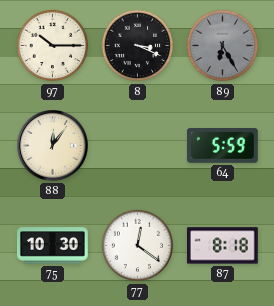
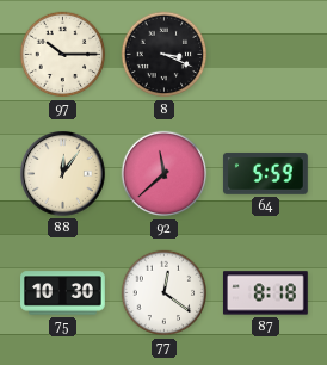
89: 6:25 -> none
92: none -> 11:38
